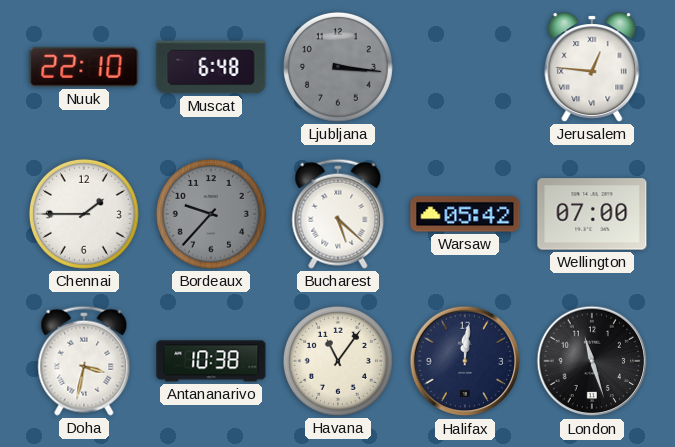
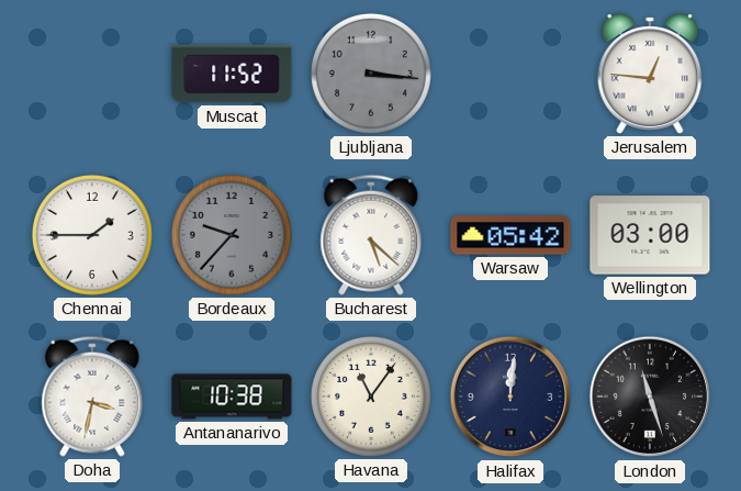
Nuuk: 22:10 -> none
Muscat: 6:48 -> 11:52
Wellington: 07:00 -> 03:00
